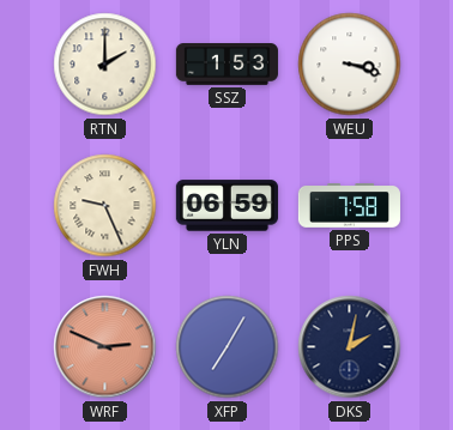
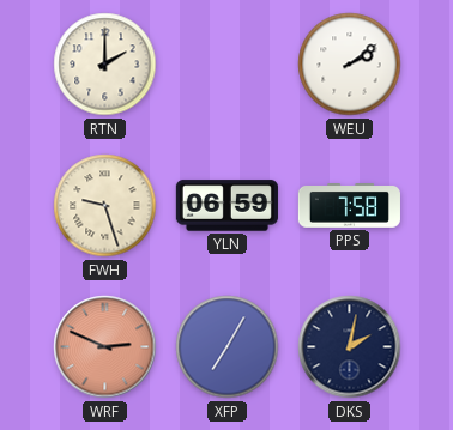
SSZ: 1:53 -> none
WEU: 3:18 -> 2:09
FWH: 9:26 -> 9:27
